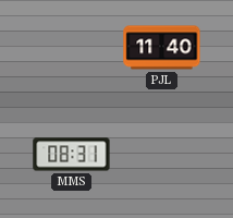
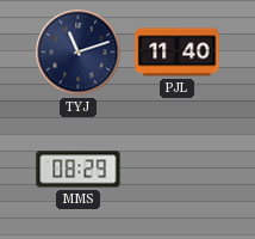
TYJ: none -> 11:12
MMS: 08:31 -> 08:29
